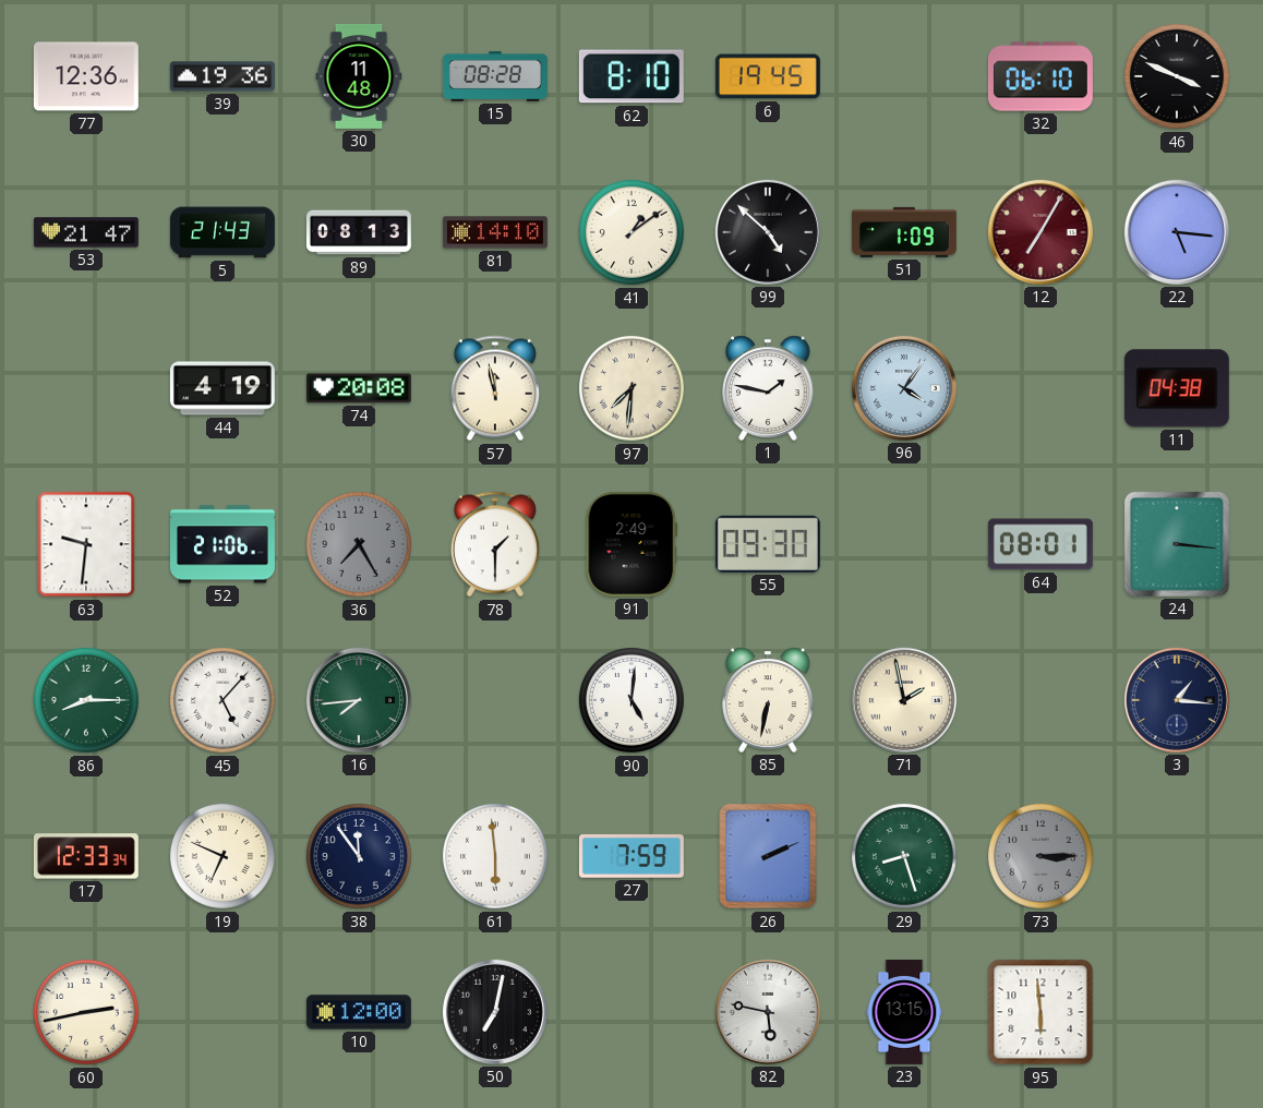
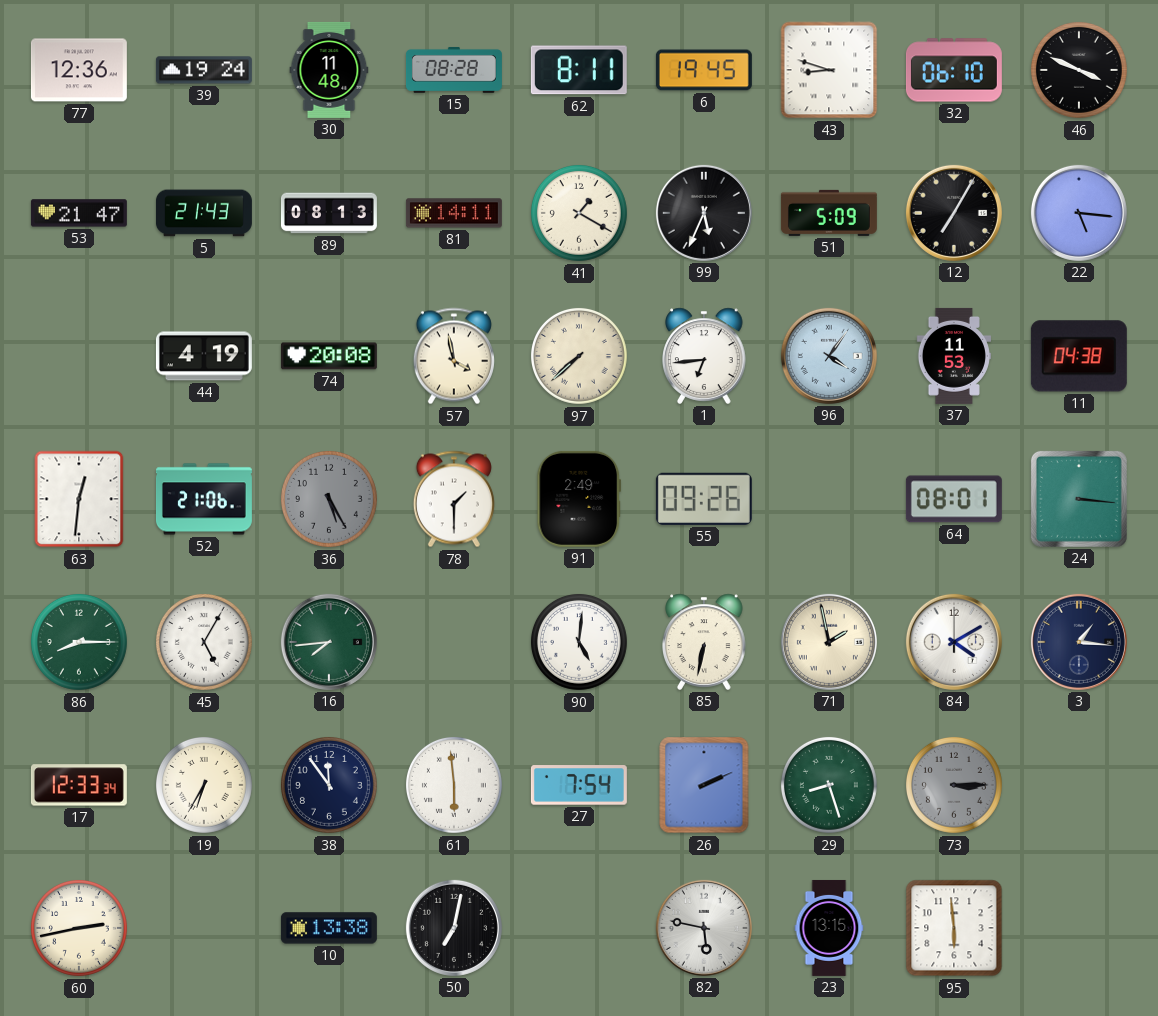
39: 19:36 -> 19:24
62: 8:10 -> 8:11
43: none -> 8:48
81: 14:10 -> 14:11
41: 1:09 -> 1:20
99: 4:52 -> 5:34
51: 1:09 -> 5:09
12 dial: burgundy -> black
57: 11:58 -> 3:58
97: 7:31 -> 7:38
1: 1:47 -> 6:44
37: none -> 11:53
63: 9:31 -> 12:31
36: 7:25 -> 5:25
55: 09:30 -> 09:26
45: 5:07 -> 5:05
84: none -> 4:10
19: 6:49 -> 6:35
27: 7:59 -> 7:54
10: 12:00 -> 13:38
